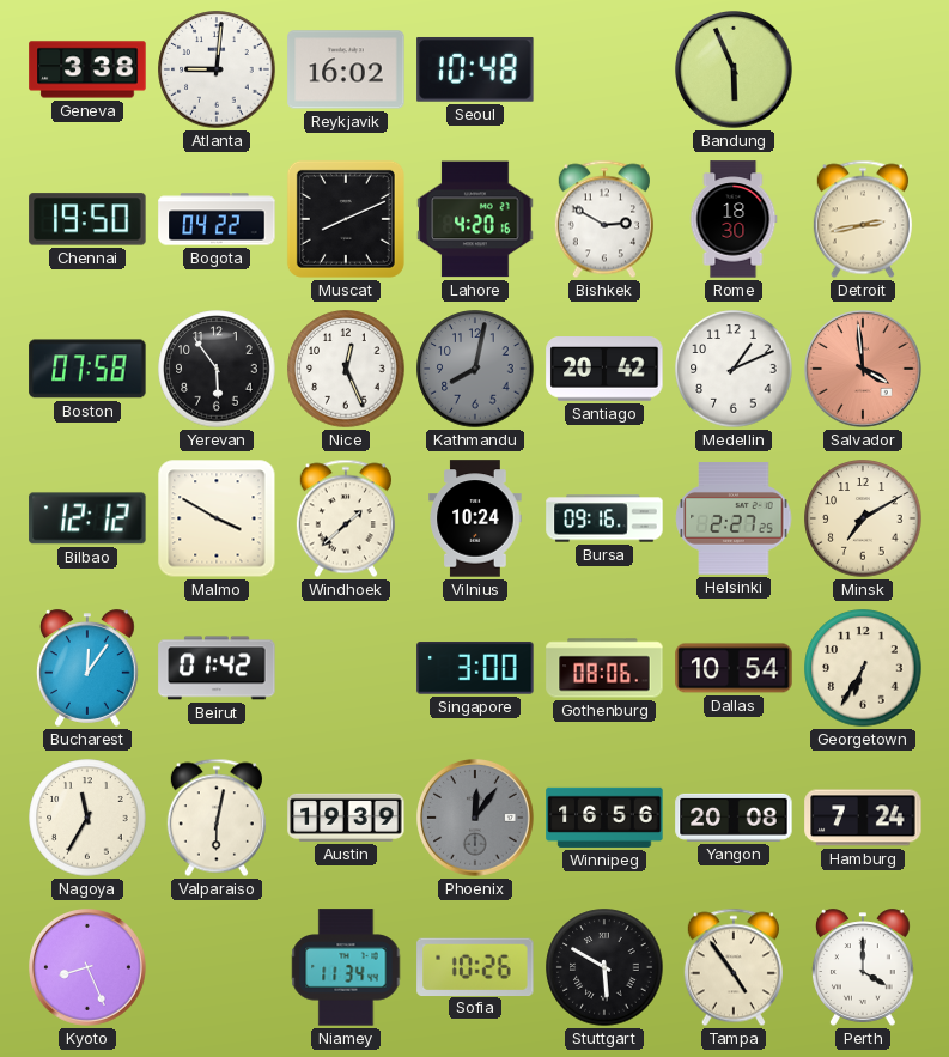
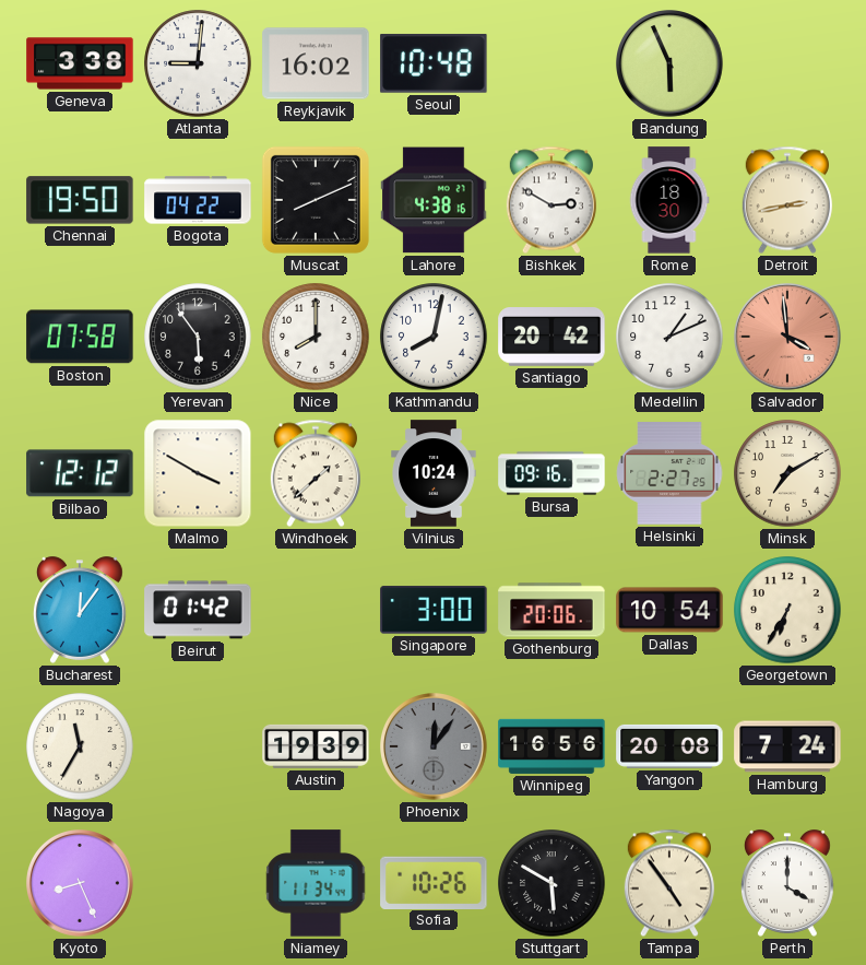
Lahore: 4:20 -> 4:38
Nice: 12:26 -> 8:00
Kathmandu dial: grey -> white
Gothenburg: 08:06 -> 20:06
Valparaiso: 6:02 -> none
